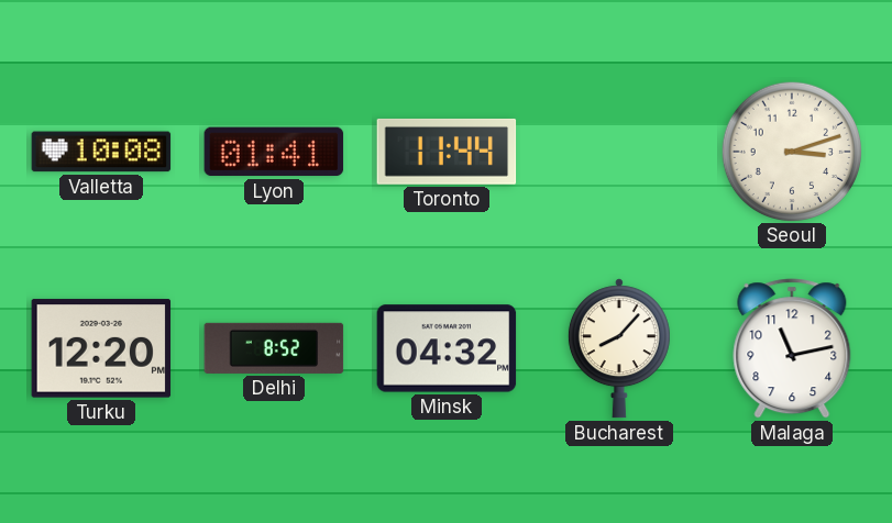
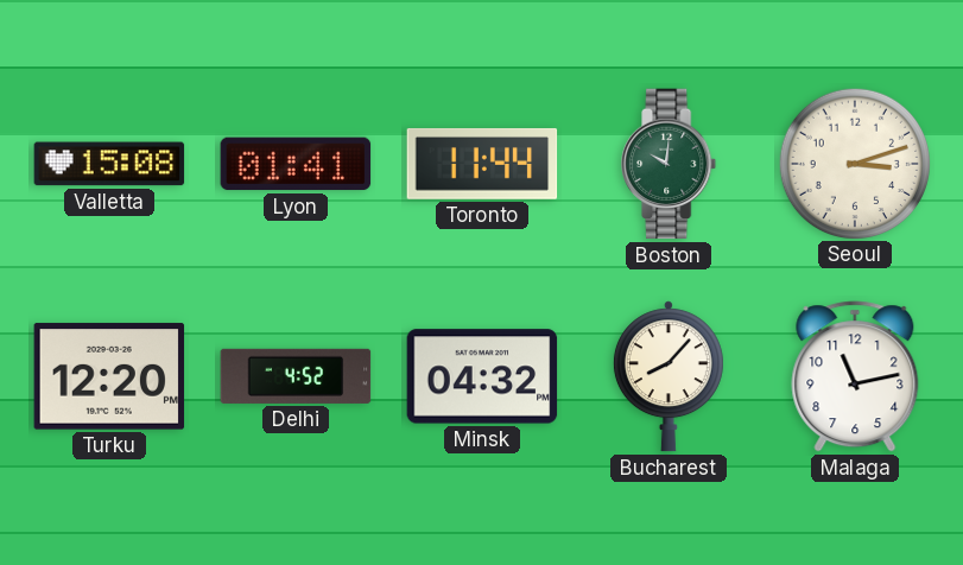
Valletta: 10:08 -> 15:08
Boston: none -> 10:01
Delhi: 8:52 -> 4:52
